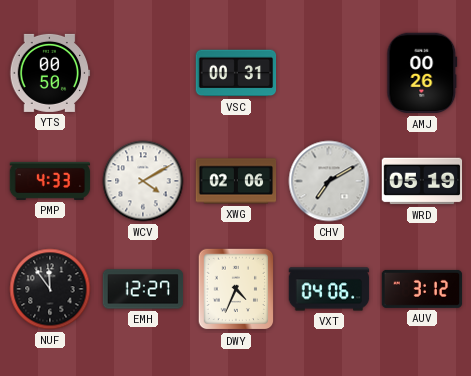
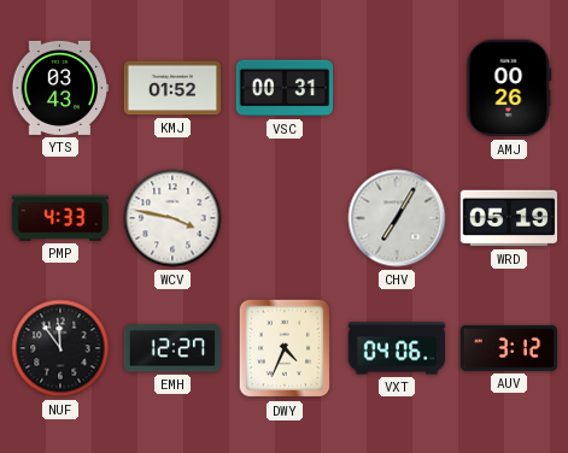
YTS: 00:50 -> 03:43
KMJ: none -> 01:52
WCV: 4:10 -> 3:47
XWG: 02:06 -> none
CHV: 7:10 -> 7:05
